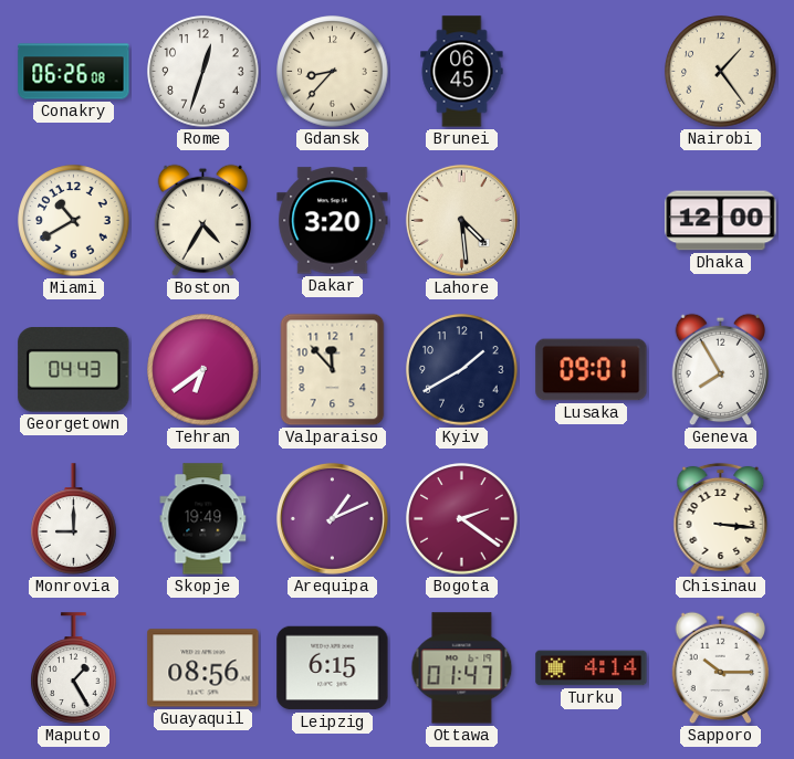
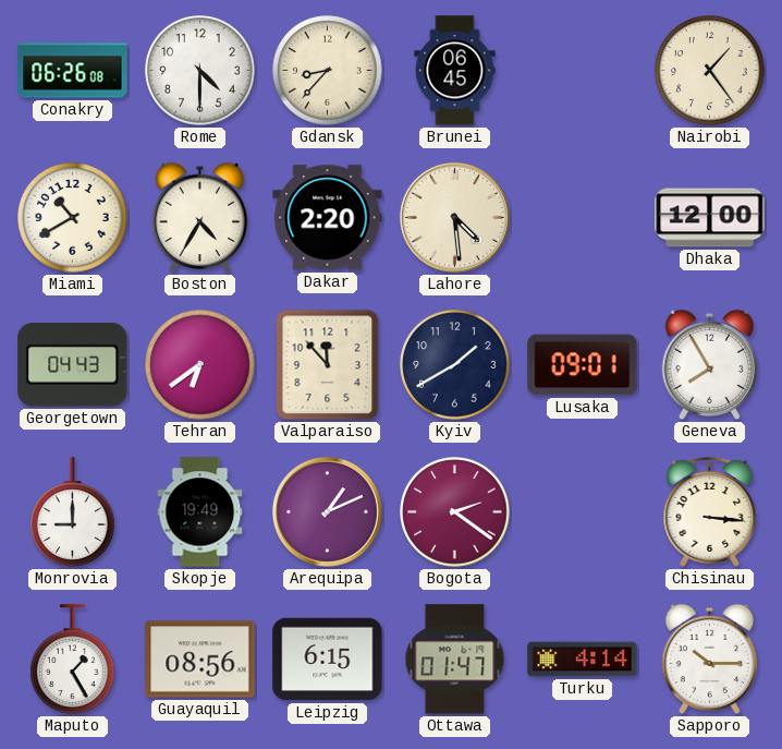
Rome: 12:33 -> 4:30
Dakar: 3:20 -> 2:20
